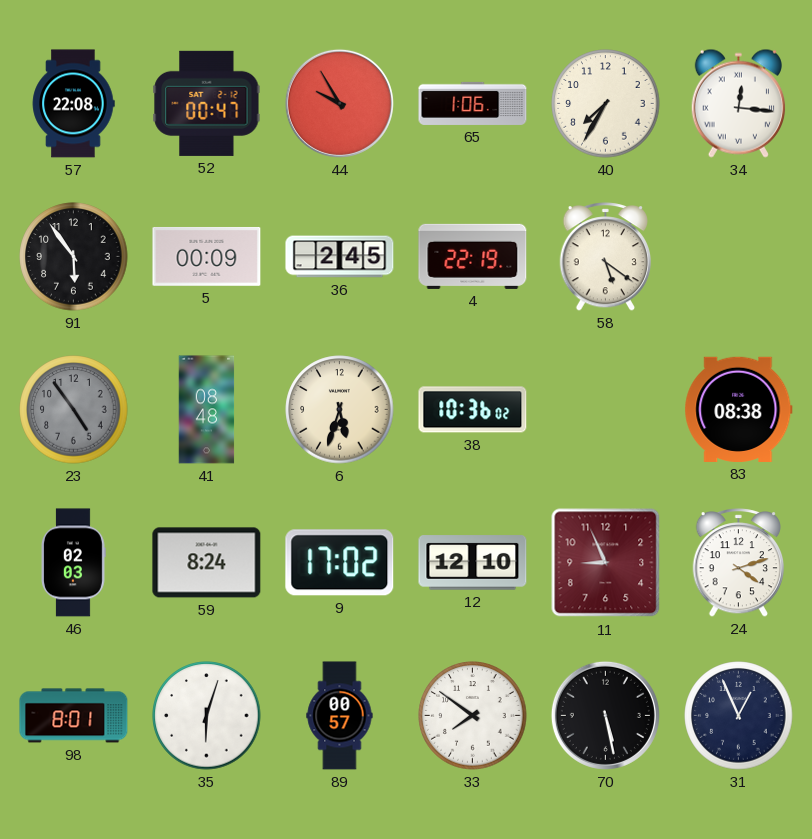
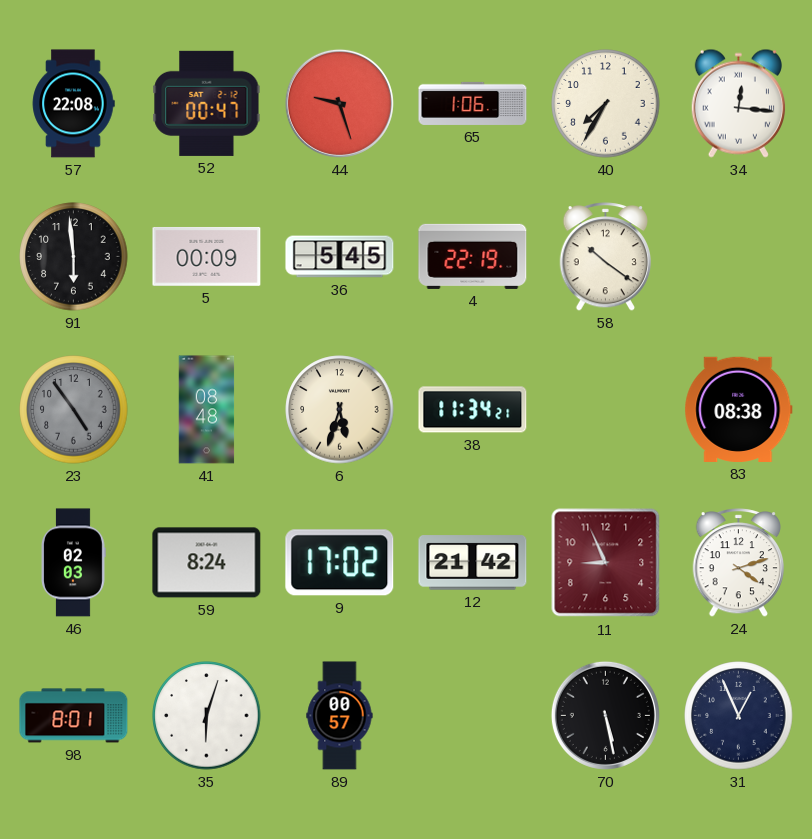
44: 9:55 -> 9:27
91: 5:54 -> 5:59
36: 2:45 -> 5:45
58: 5:21 -> 10:21
38: 10:36 -> 11:34
12: 12:10 -> 21:42
33: 7:51 -> none
